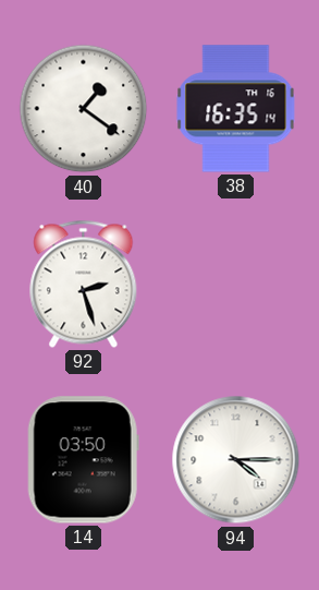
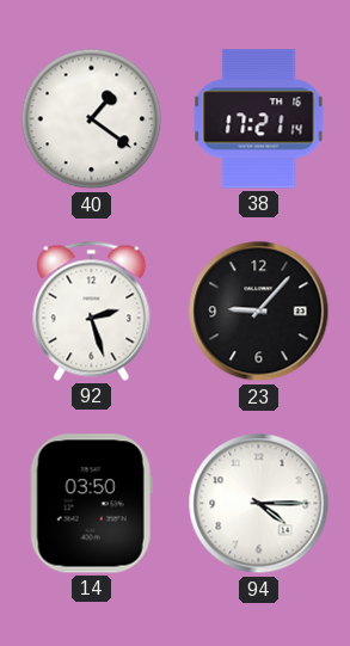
38: 16:35 -> 17:21
23: none -> 9:07
